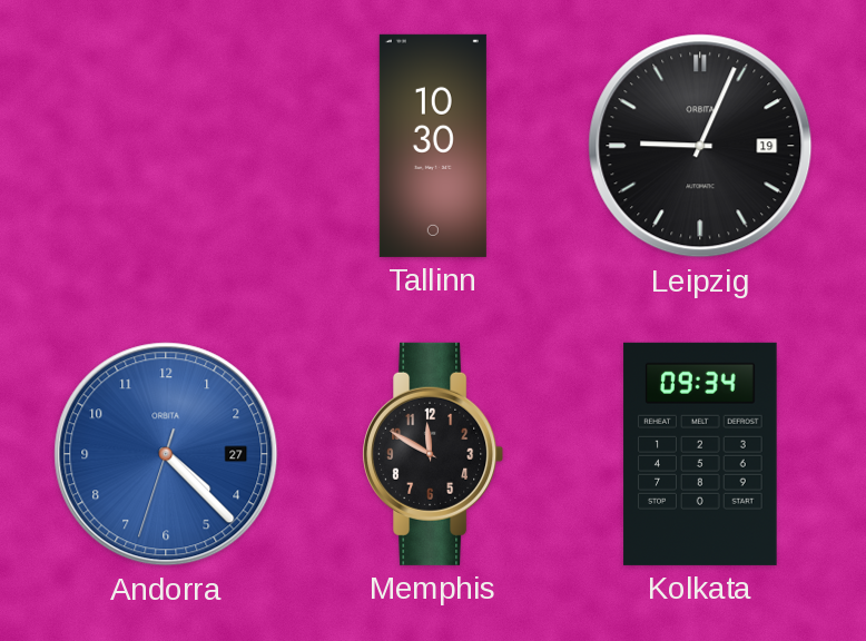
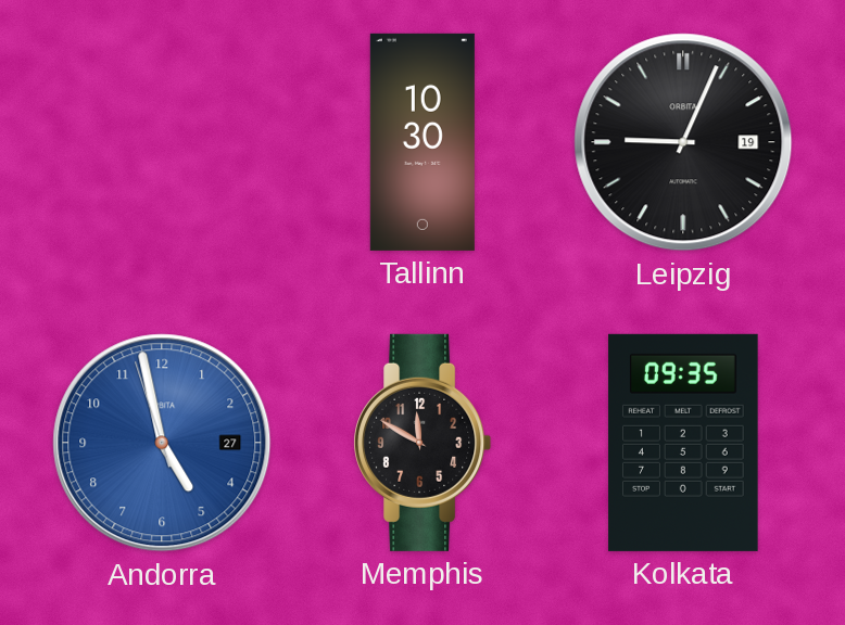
Andorra: 4:22 -> 4:57
Kolkata: 09:34 -> 09:35
